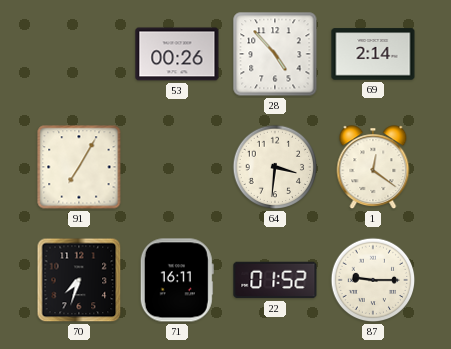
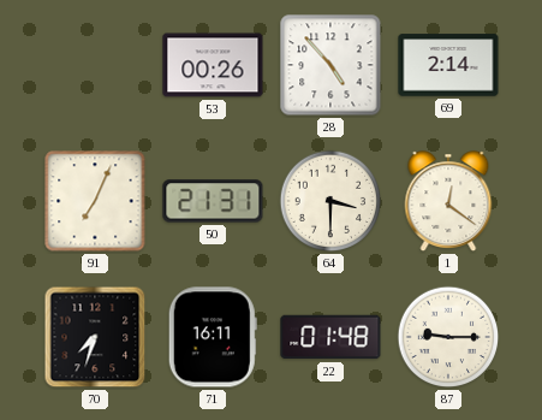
91: 7:05 -> 7:04
50: none -> 21:31
64: 3:31 -> 3:30
22: 01:52 -> 01:48
